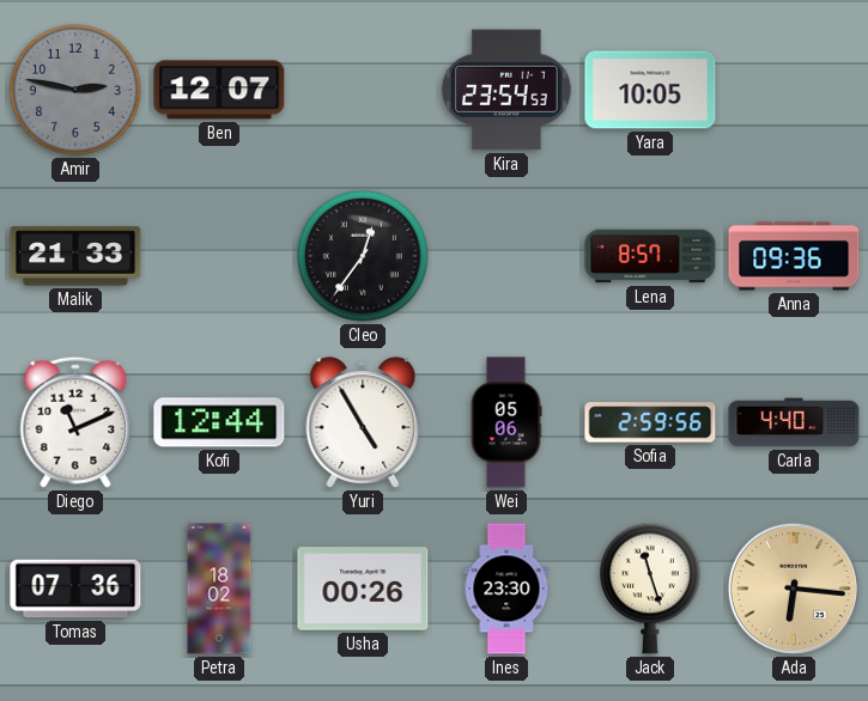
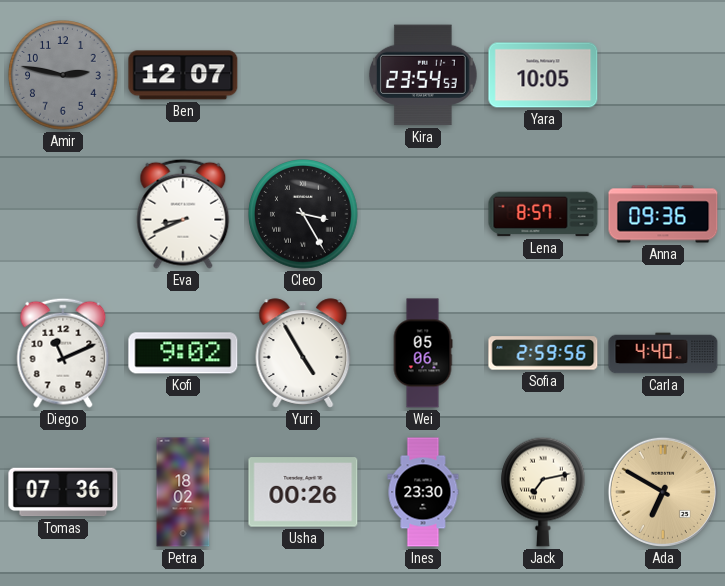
Malik: 21:33 -> none
Eva: none -> 8:41
Cleo: 12:36 -> 3:25
Kofi: 12:44 -> 9:02
Jack: 11:27 -> 7:13
Ada: 6:16 -> 6:50
